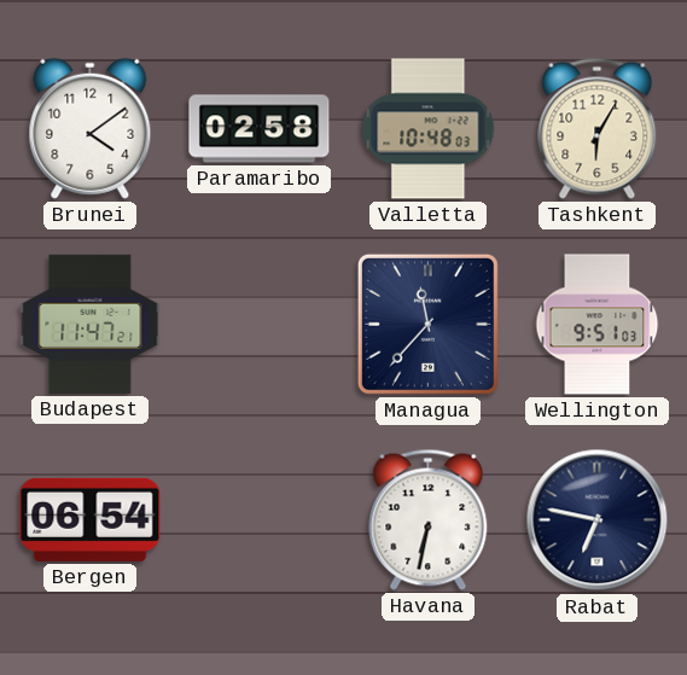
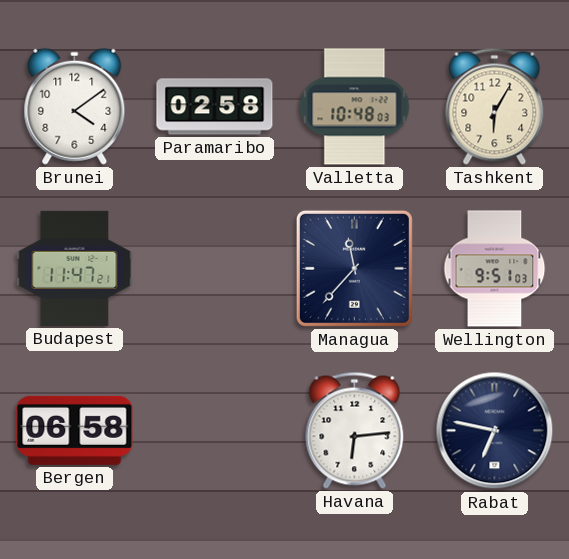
Bergen: 06:54 -> 06:58
Havana: 6:32 -> 6:14
